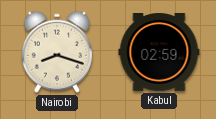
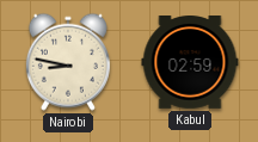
Nairobi: 8:18 -> 8:47
